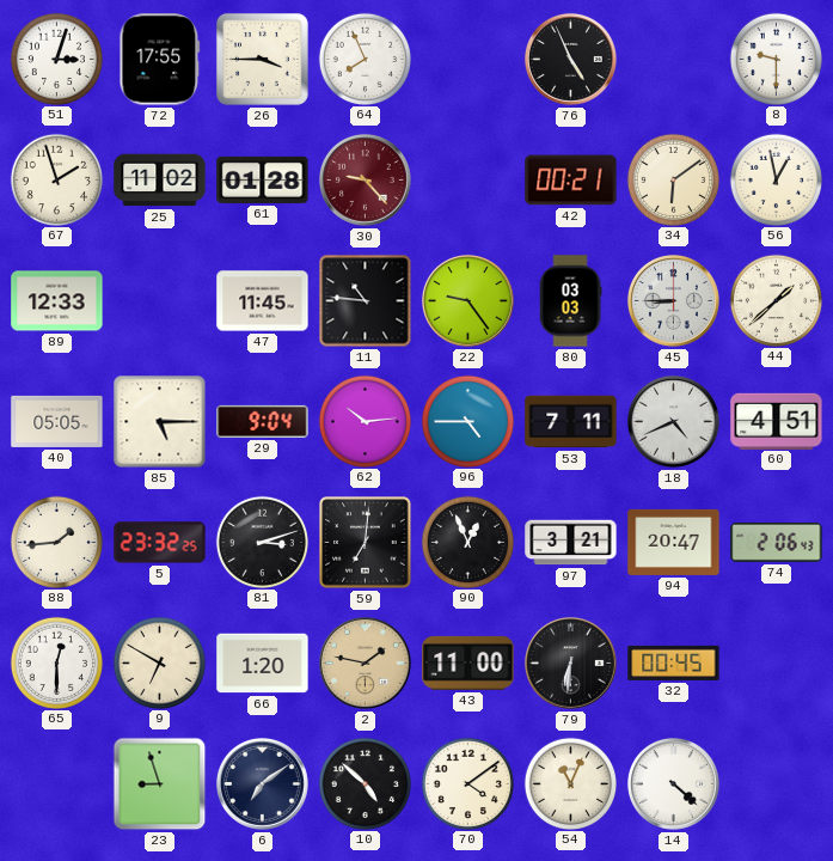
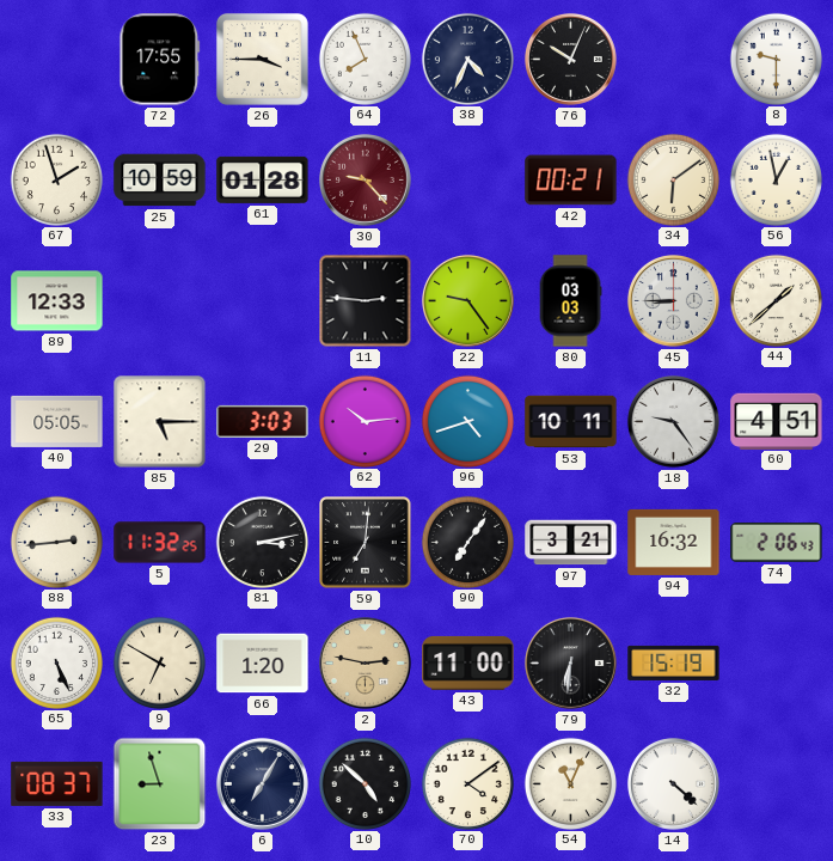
51: 3:03 -> none
38: none -> 4:34
76: 4:56 -> 10:04
25: 11:02 -> 10:59
47: 11:45 -> none
11: 10:46 -> 2:46
29: 9:04 -> 3:03
96: 4:45 -> 4:42
53: 7:11 -> 10:11
18: 4:41 -> 9:24
88: 1:44 -> 2:44
5: 23:32 -> 11:32
81: 3:12 -> 3:13
90: 12:56 -> 7:06
94: 20:47 -> 16:32
65: 12:30 -> 5:26
2: 1:47 -> 2:47
32: 00:45 -> 15:19
33: none -> 08:37
6: 7:09 -> 7:05
